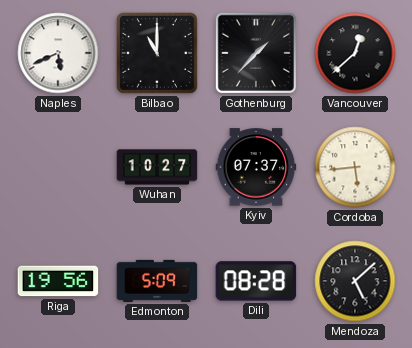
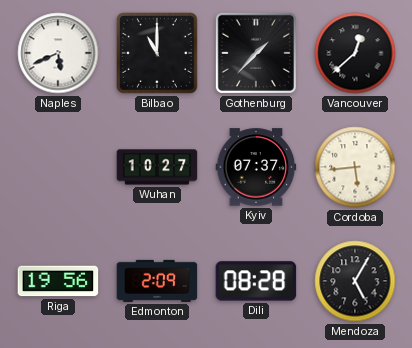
Edmonton: 5:09 -> 2:09
Mendoza: 5:08 -> 5:05
